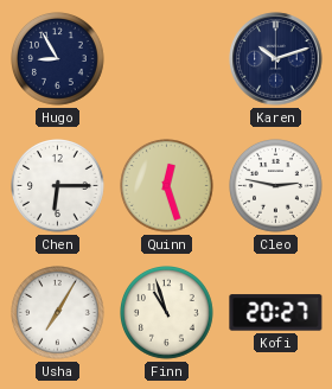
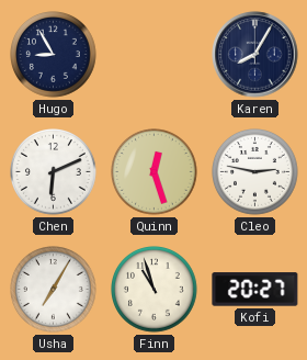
Karen: 10:12 -> 8:05
Chen: 6:15 -> 6:11
